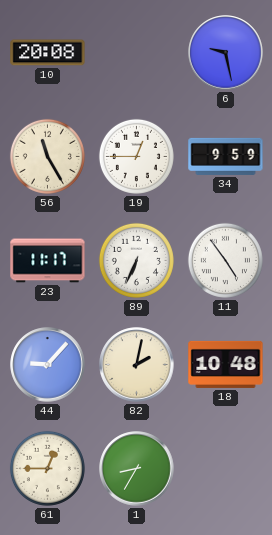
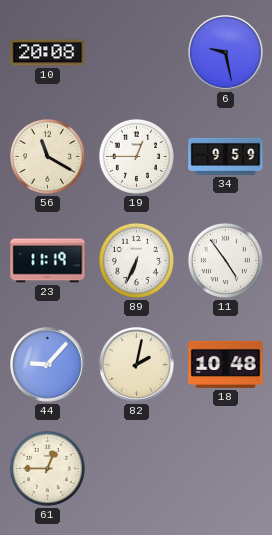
56: 11:25 -> 11:20
23: 11:17 -> 11:19
1: 8:35 -> none
